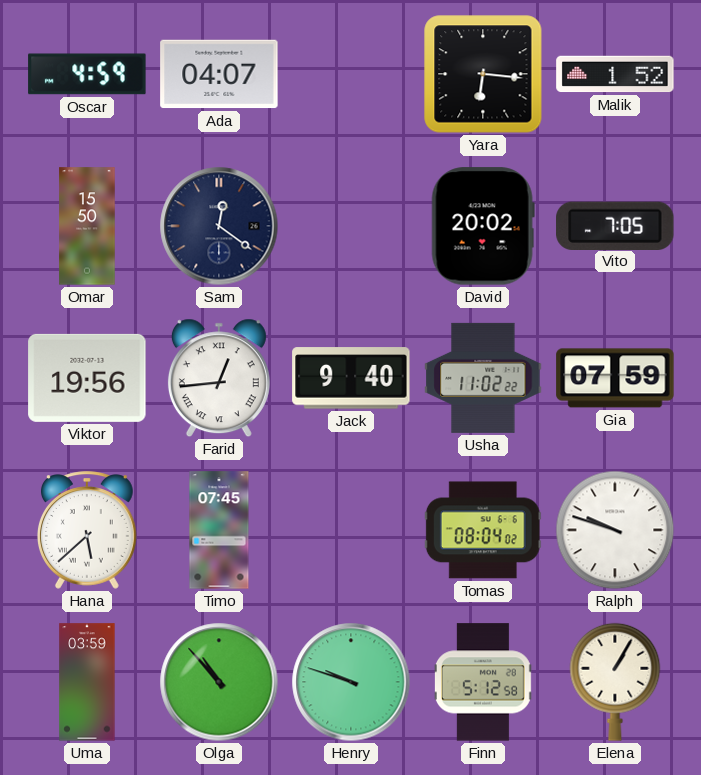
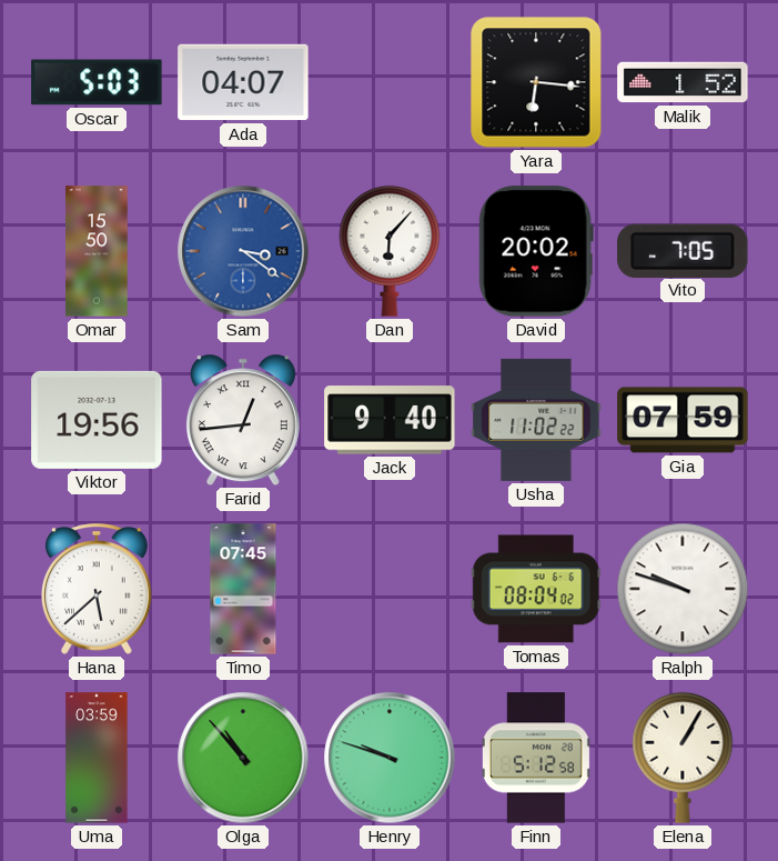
Oscar: 4:59 -> 5:03
Sam: 12:21 -> 3:21
Sam dial: navy -> blue
Dan: none -> 6:07
